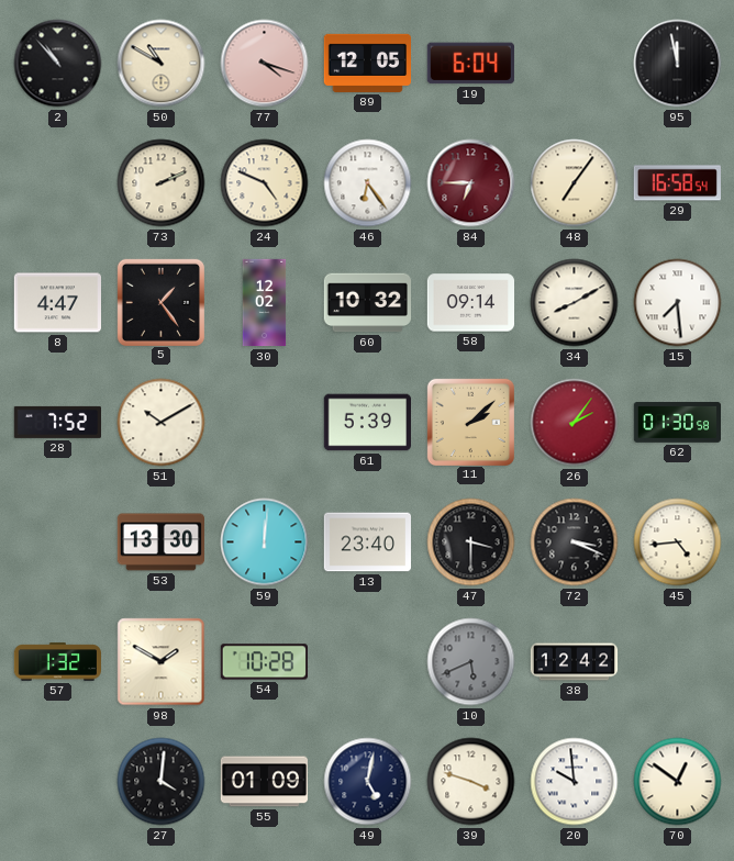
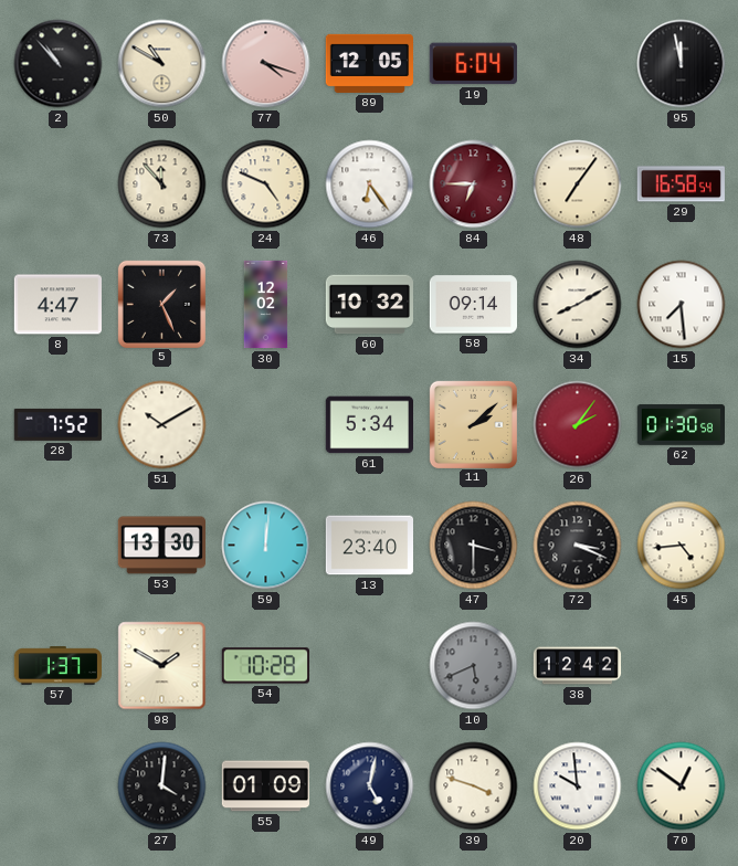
73: 2:11 -> 11:53
5: 1:24 -> 1:26
61: 5:39 -> 5:34
57: 1:32 -> 1:37
